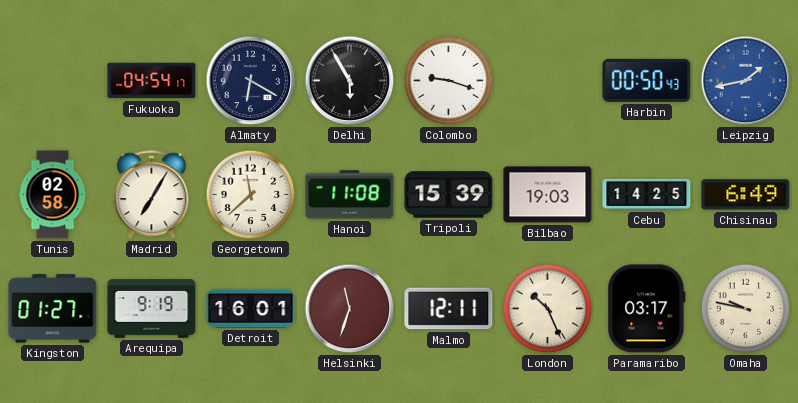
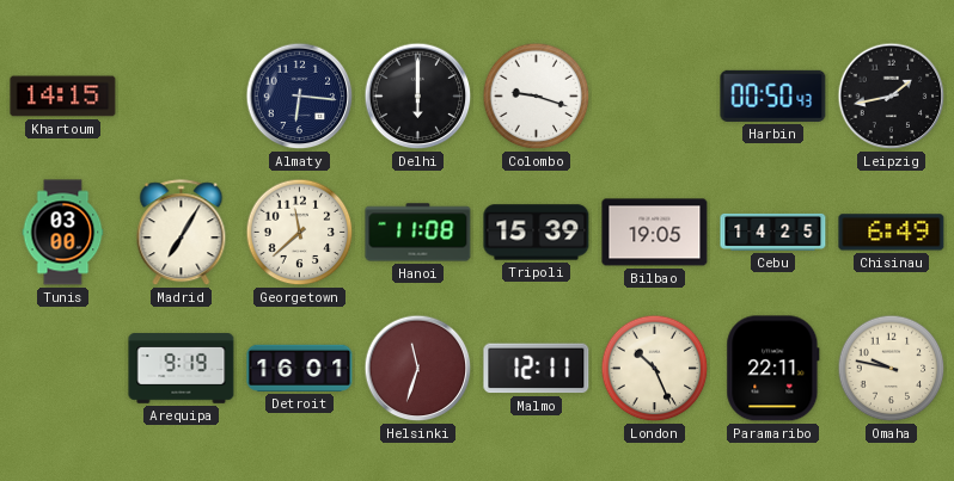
Khartoum: none -> 14:15
Fukuoka: 04:54 -> none
Almaty: 6:20 -> 6:16
Delhi: 5:55 -> 6:00
Leipzig dial: blue -> black
Tunis: 02:58 -> 03:00
Bilbao: 19:03 -> 19:05
Kingston: 01:27 -> none
Paramaribo: 03:17 -> 22:11
